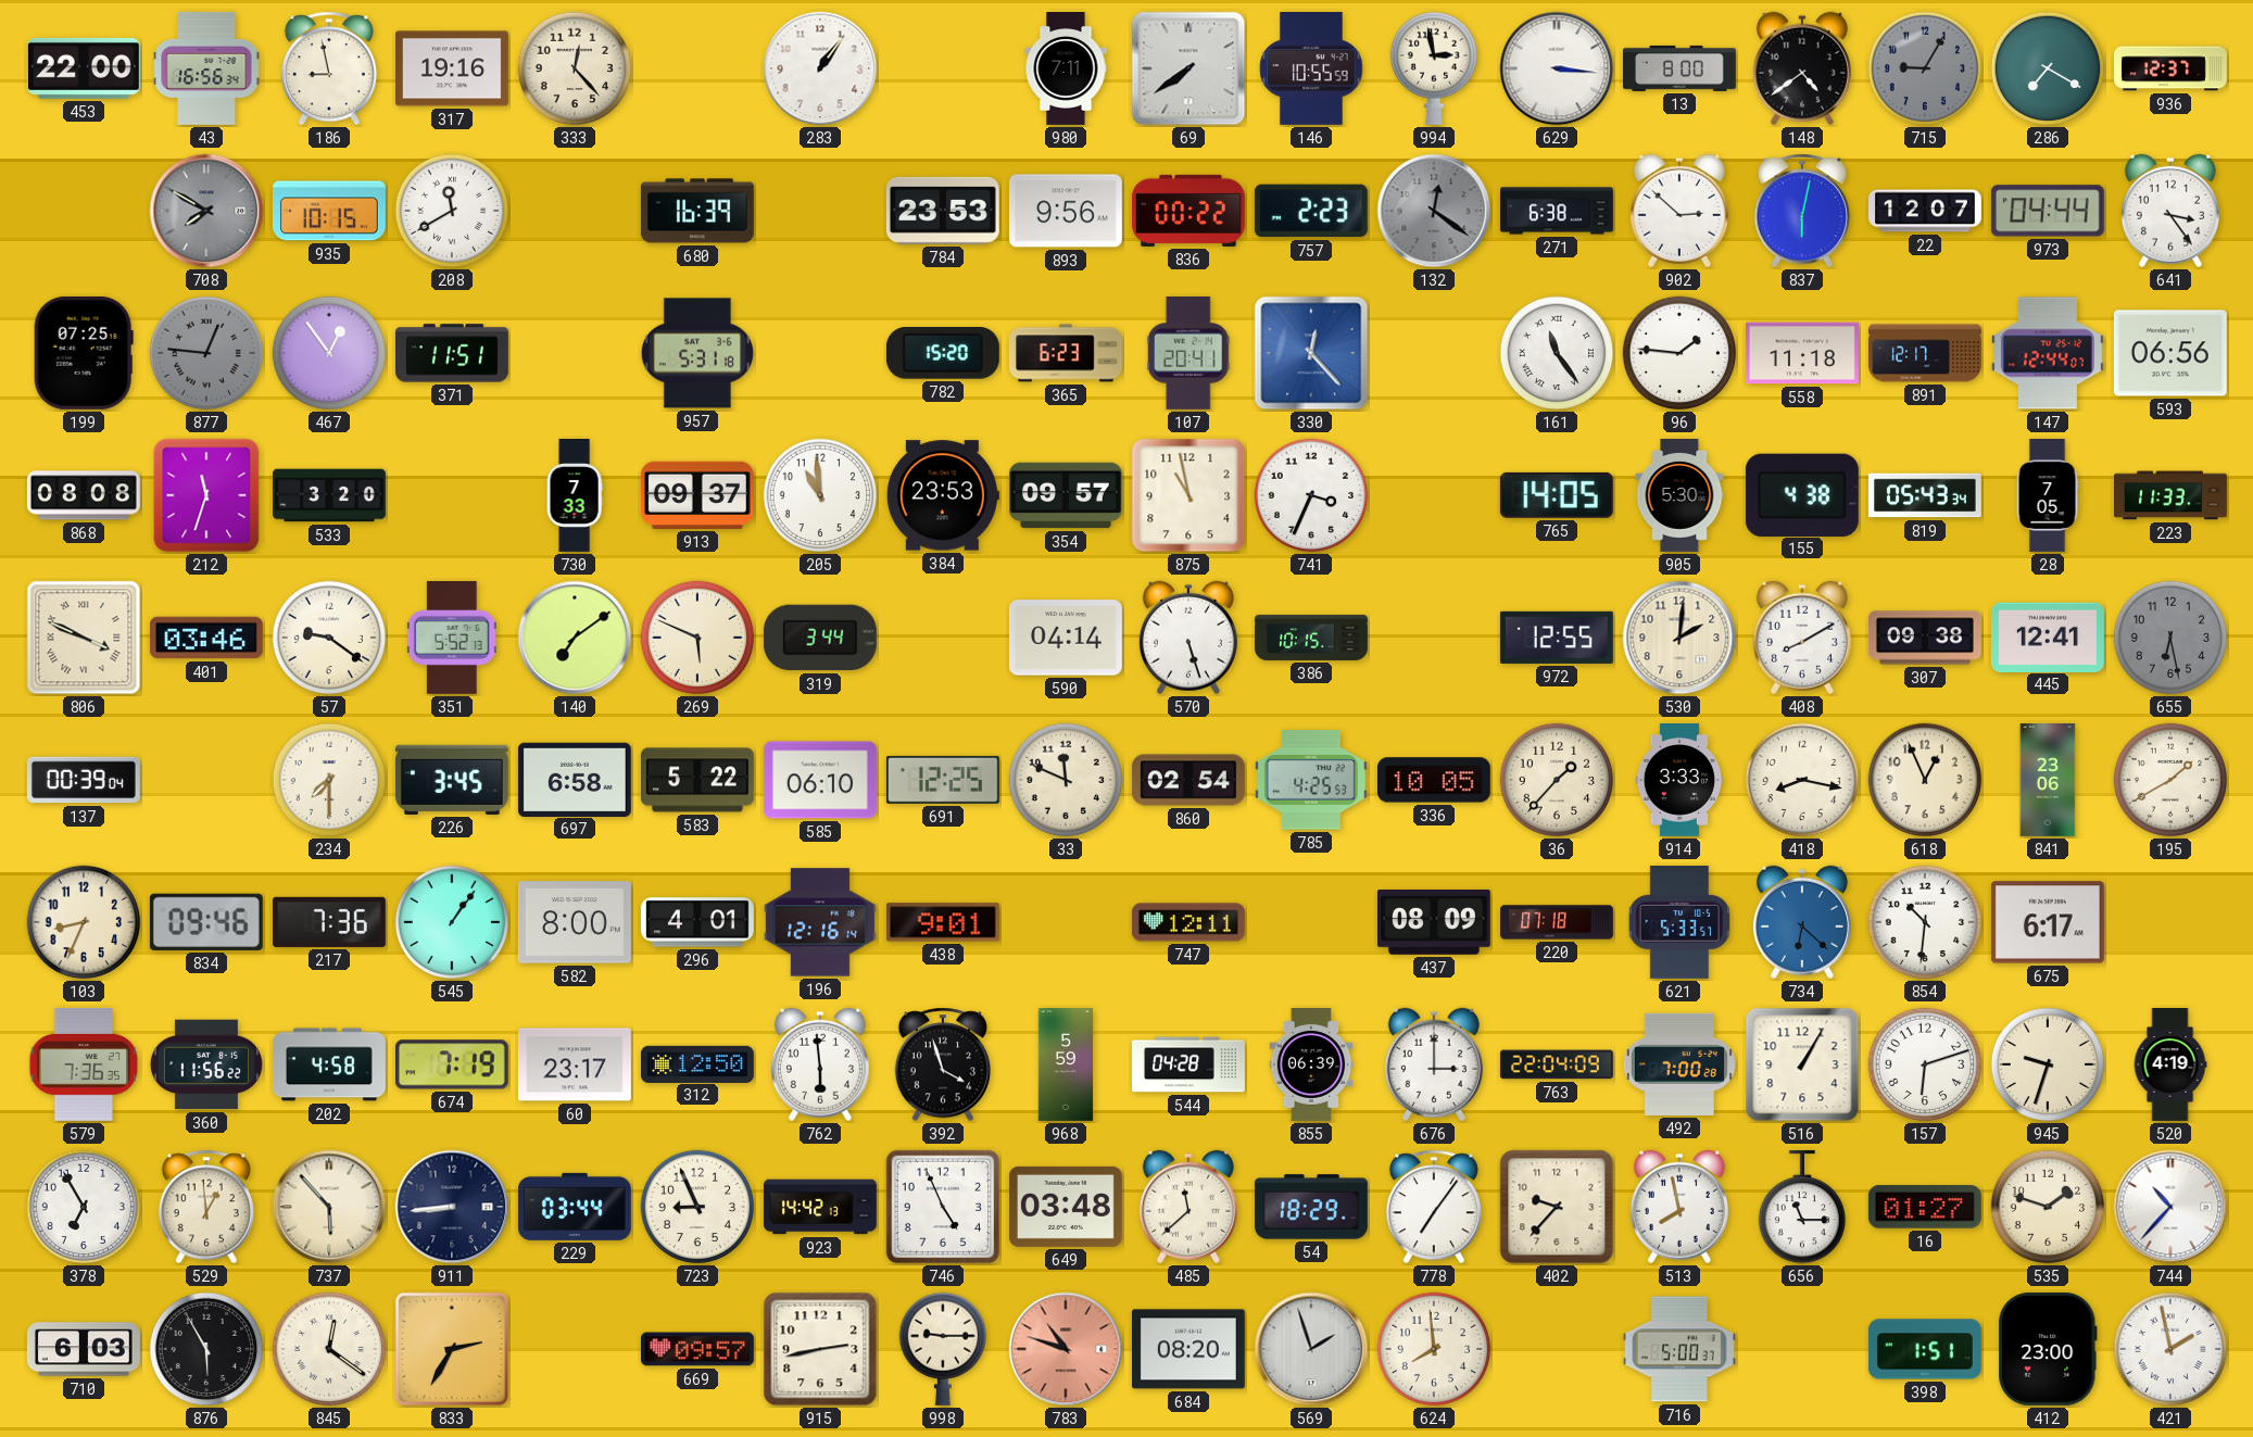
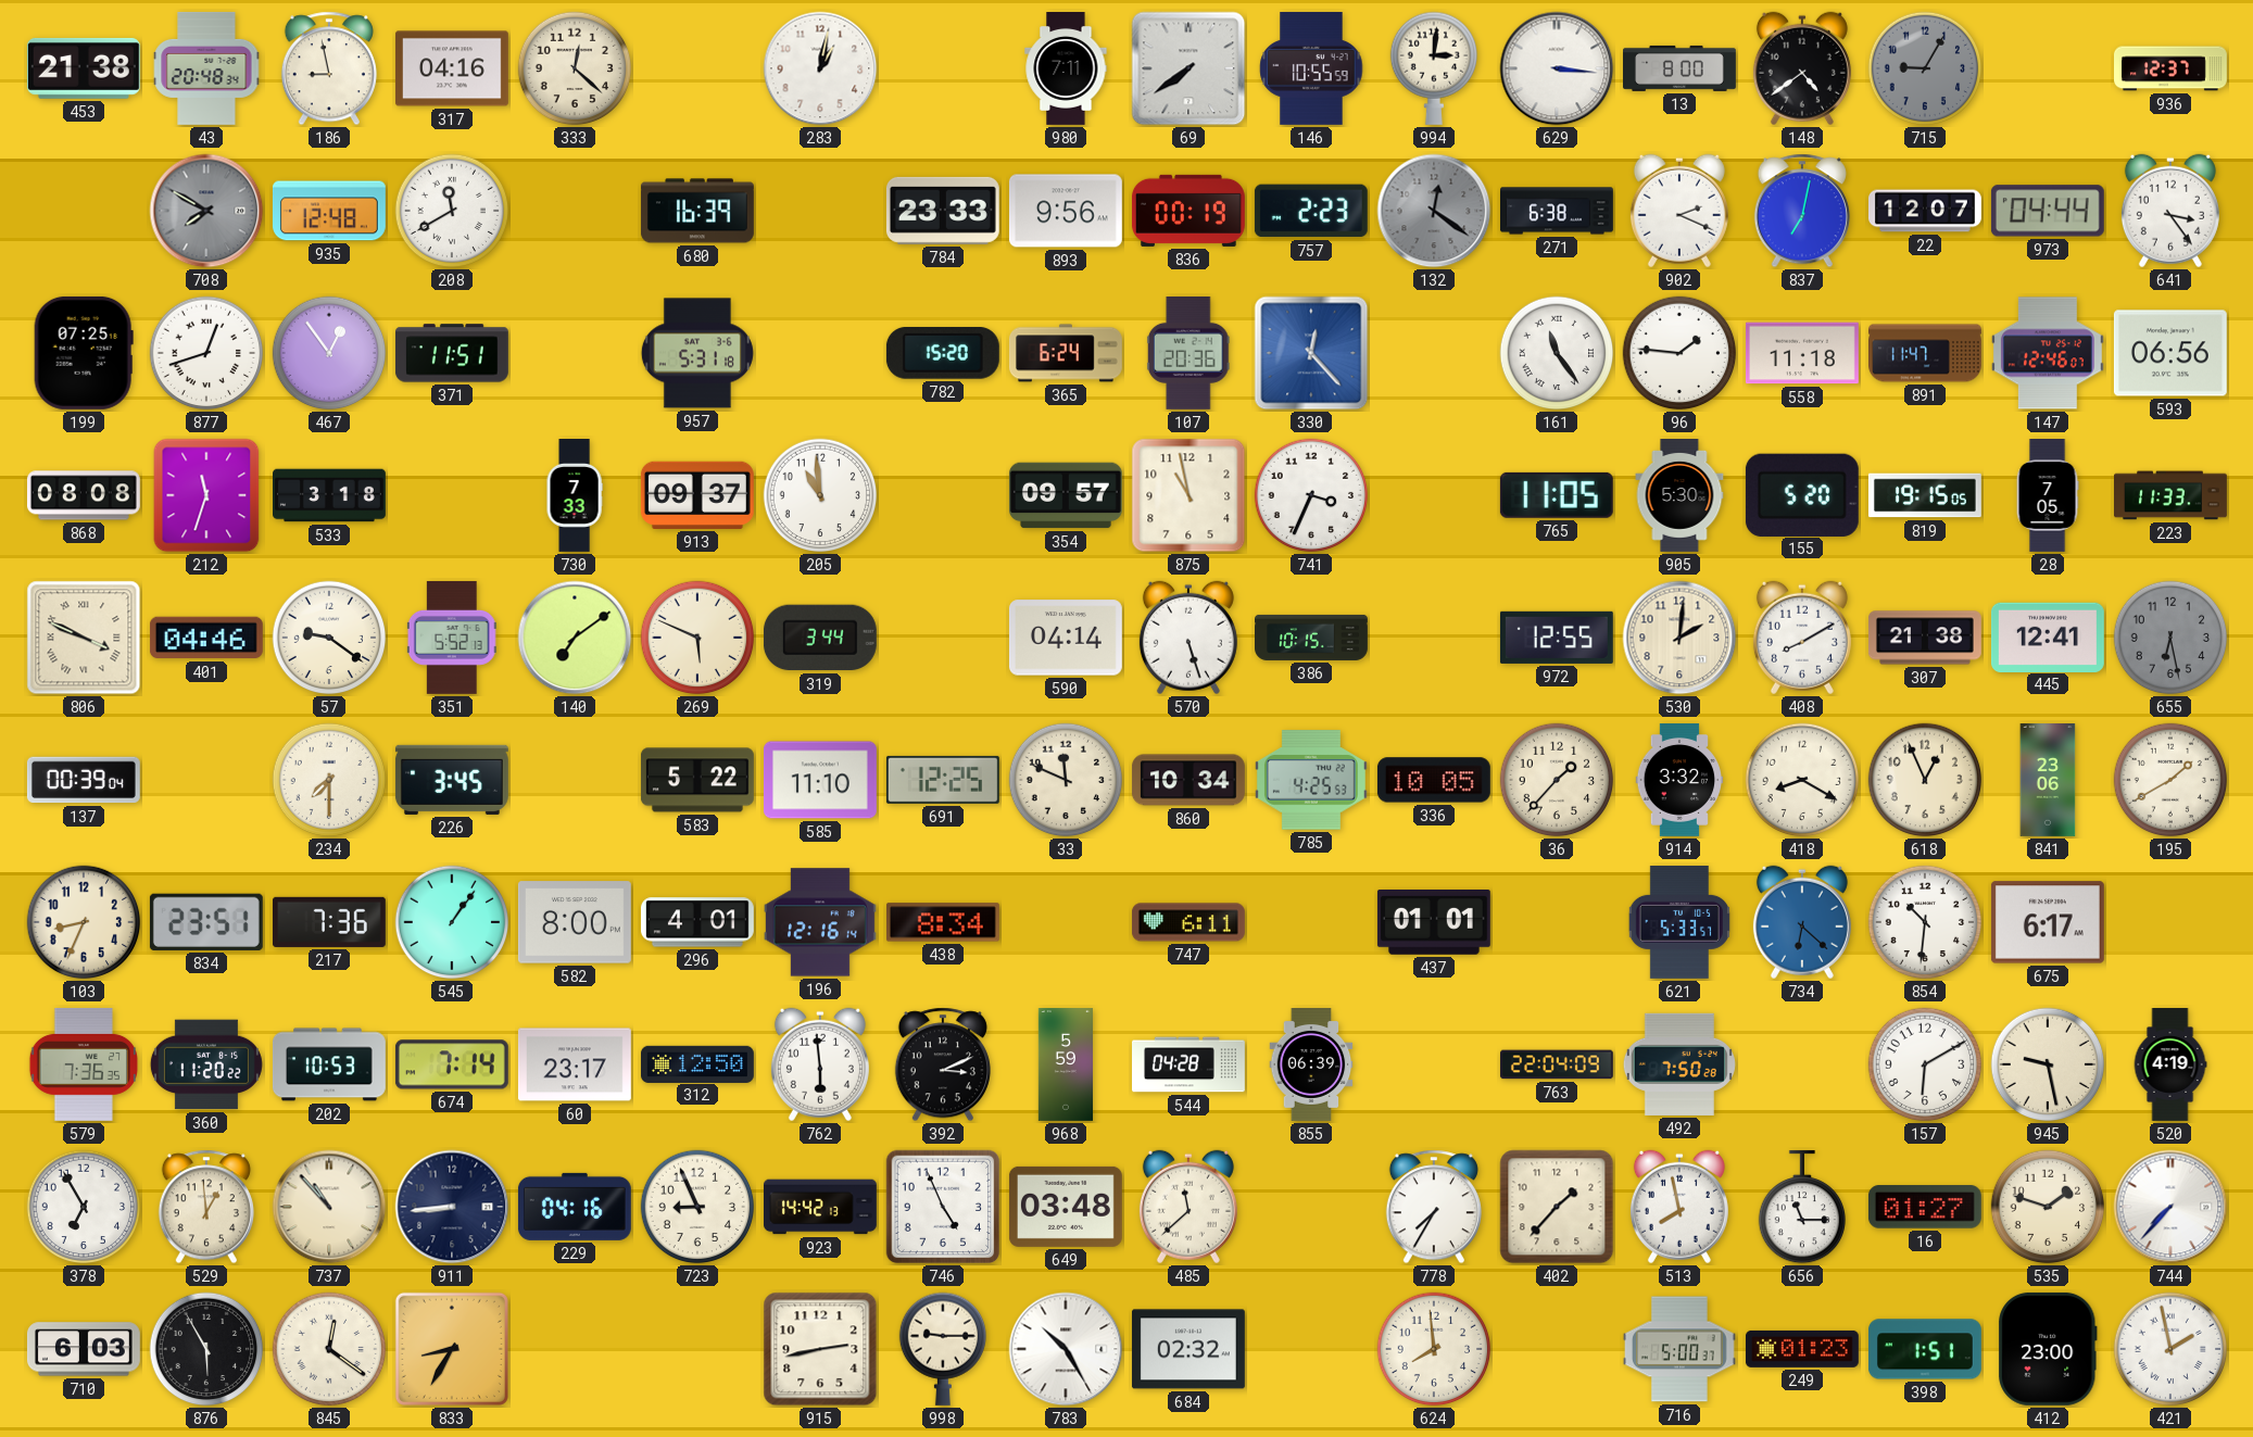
453: 22:00 -> 21:38
43: 16:56 -> 20:48
317: 19:16 -> 04:16
333: 12:23 -> 12:22
283: 1:06 -> 1:02
994: 2:58 -> 3:01
286: 7:20 -> none
935: 10:15 -> 12:48
784: 23:53 -> 23:33
836: 00:22 -> 00:19
902: 2:52 -> 2:19
837: 6:02 -> 7:02
877: 12:46 -> 12:42
877 dial: grey -> white
365: 6:23 -> 6:24
107: 20:41 -> 20:36
891: 12:17 -> 11:47
147: 12:44 -> 12:46
533: 3:20 -> 3:18
384: 23:53 -> none
765: 14:05 -> 11:05
155: 4:38 -> 5:20
819: 05:43 -> 19:15
401: 03:46 -> 04:46
307: 09:38 -> 21:38
697: 6:58 -> none
585: 06:10 -> 11:10
860: 02:54 -> 10:34
914: 3:33 -> 3:32
418: 8:17 -> 8:20
834: 09:46 -> 23:51
438: 9:01 -> 8:34
747: 12:11 -> 6:11
437: 08:09 -> 01:01
220: 07:18 -> none
360: 11:56 -> 11:20
202: 4:58 -> 10:53
674: 7:19 -> 7:14
392: 3:57 -> 3:11
676: 3:00 -> none
492: 7:00 -> 7:50
516: 1:05 -> none
157: 6:12 -> 6:10
945: 9:33 -> 9:28
737: 5:53 -> 10:53
229: 03:44 -> 04:16
54: 18:29 -> none
778: 7:06 -> 7:35
402: 9:37 -> 1:37
744: 10:37 -> 7:37
833: 2:35 -> 8:35
669: 09:57 -> none
783: 10:48 -> 10:25
783 dial: salmon -> white
684: 08:20 -> 02:32
569: 1:57 -> none
249: none -> 01:23
